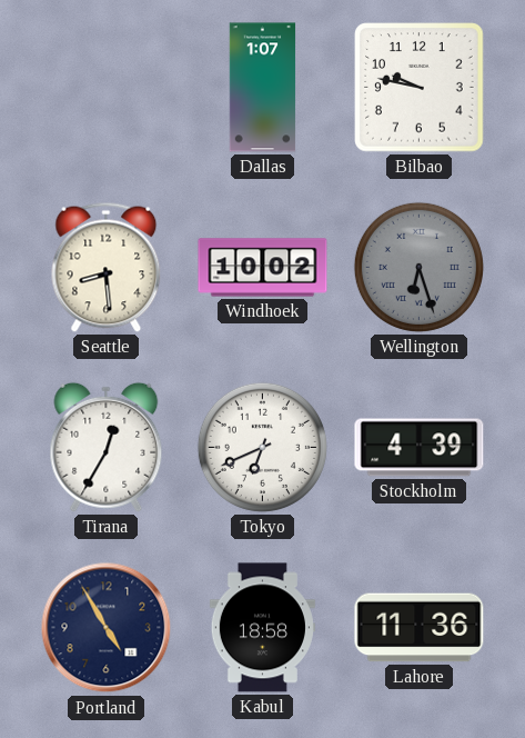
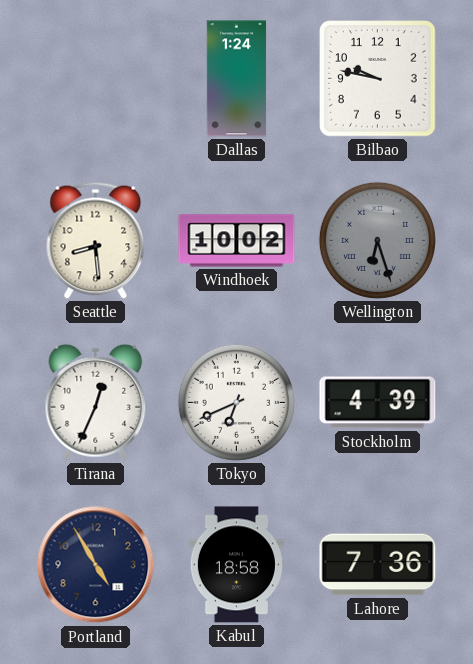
Dallas: 1:07 -> 1:24
Tirana: 12:35 -> 12:34
Lahore: 11:36 -> 7:36
